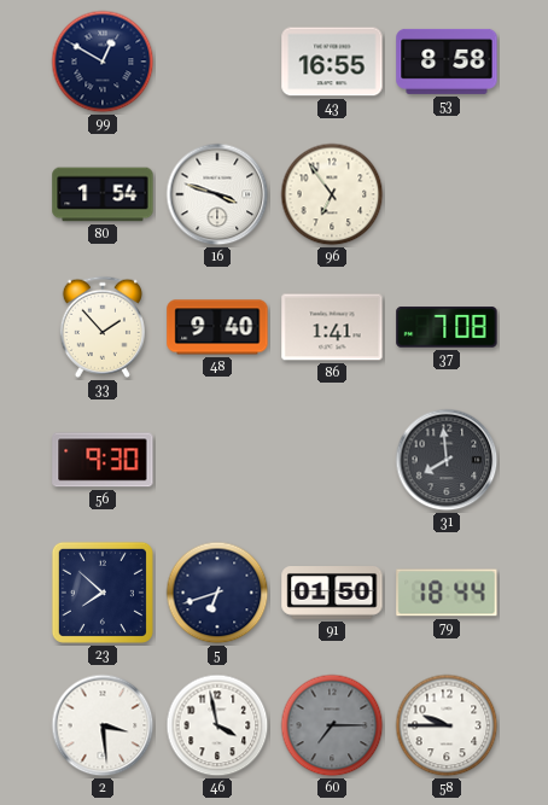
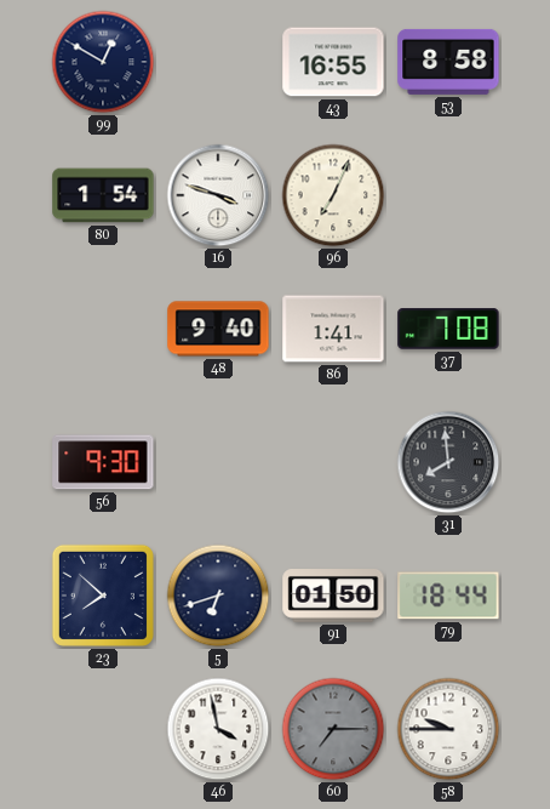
96: 6:54 -> 7:04
33: 1:53 -> none
2: 3:29 -> none
